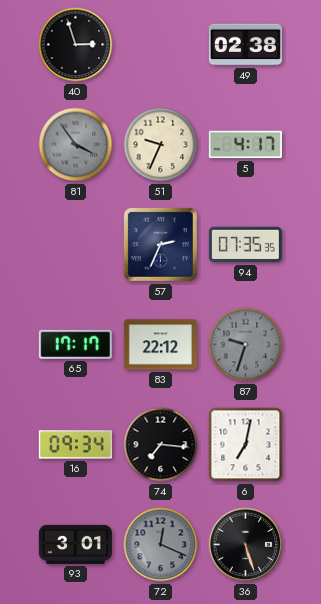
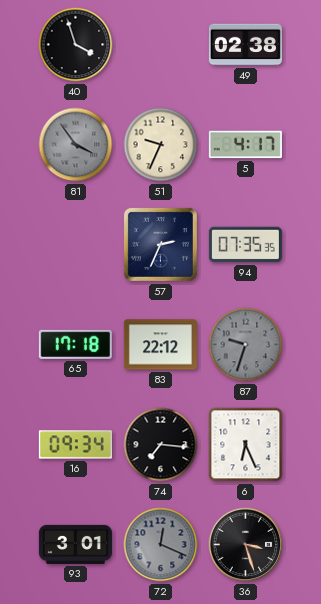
40: 2:57 -> 3:57
65: 17:17 -> 17:18
6: 7:02 -> 6:26
36: 5:27 -> 3:27
